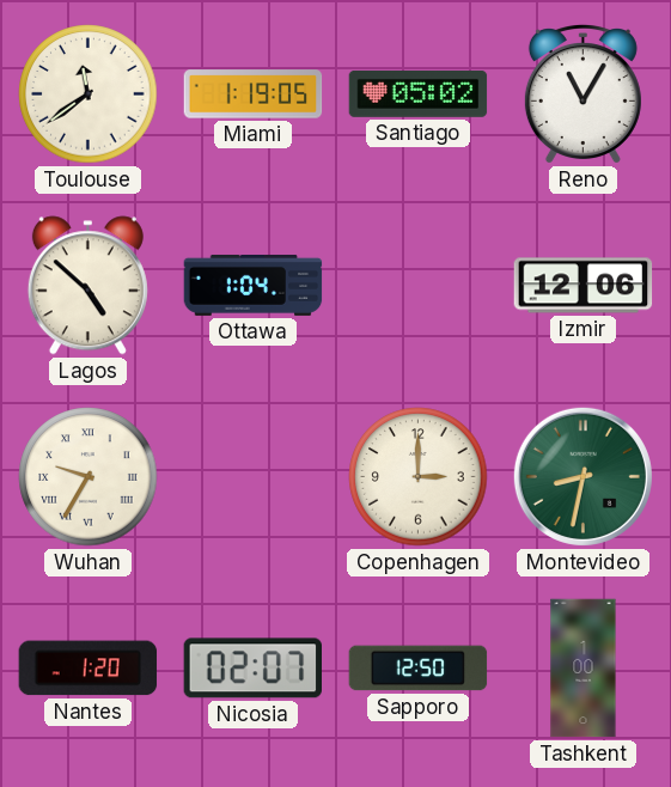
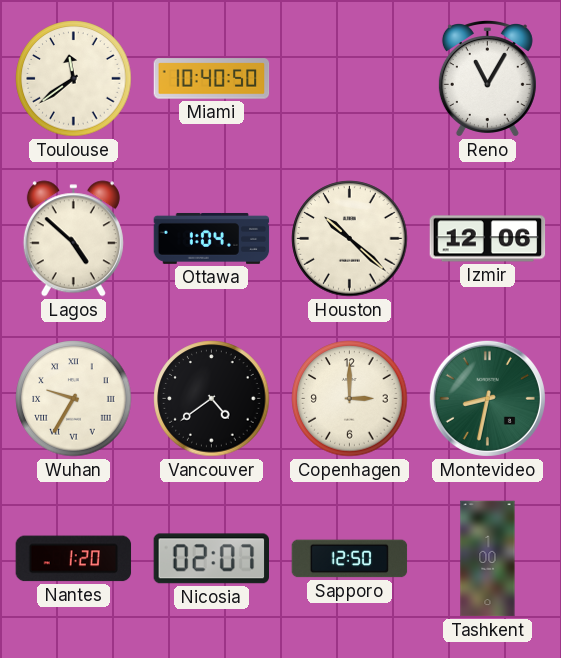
Miami: 1:19 -> 10:40
Santiago: 05:02 -> none
Houston: none -> 10:22
Vancouver: none -> 4:39
